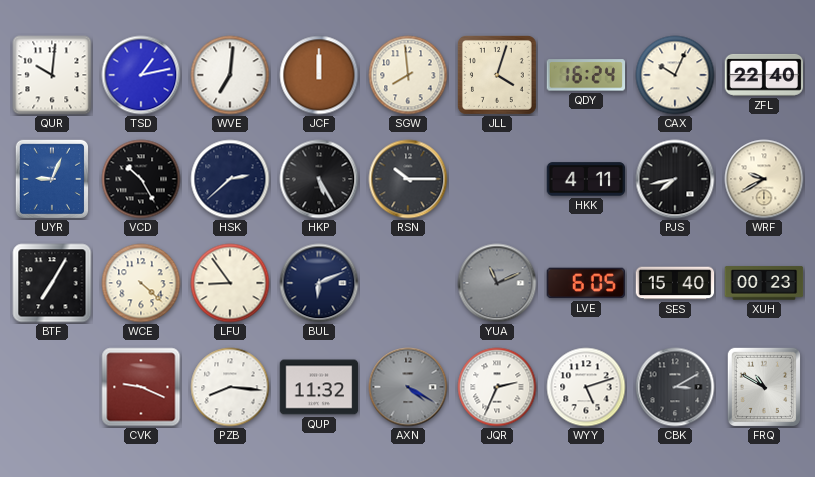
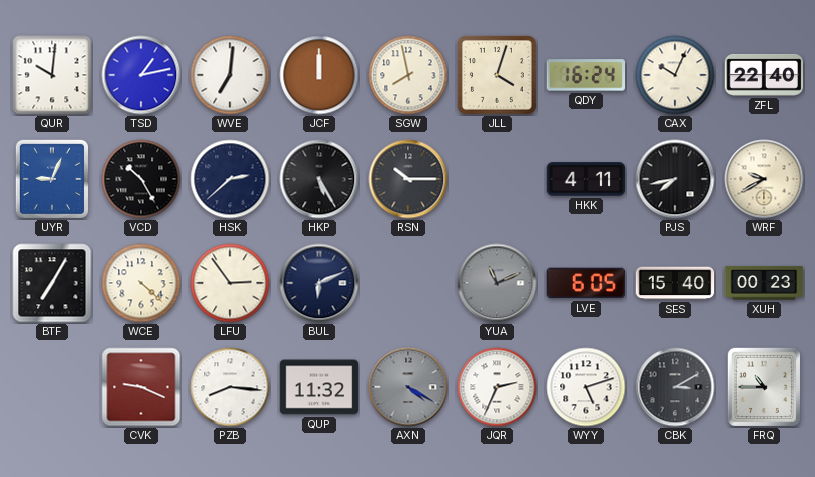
SGW: 7:59 -> 7:58
LFU: 8:54 -> 2:54
FRQ: 10:50 -> 10:45
